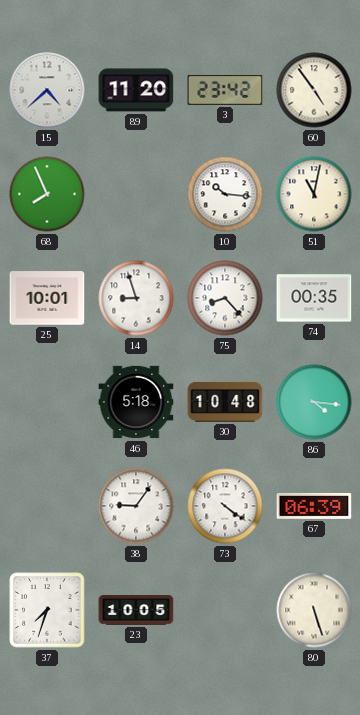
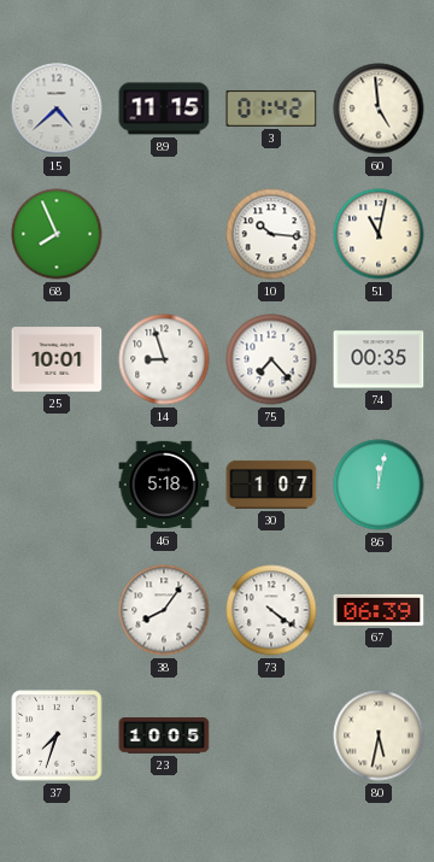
89: 11:20 -> 11:15
3: 23:42 -> 01:42
60: 4:54 -> 4:59
75: 8:23 -> 7:23
30: 10:48 -> 1:07
86: 4:16 -> 12:02
38: 9:06 -> 8:06
80: 5:27 -> 5:32
